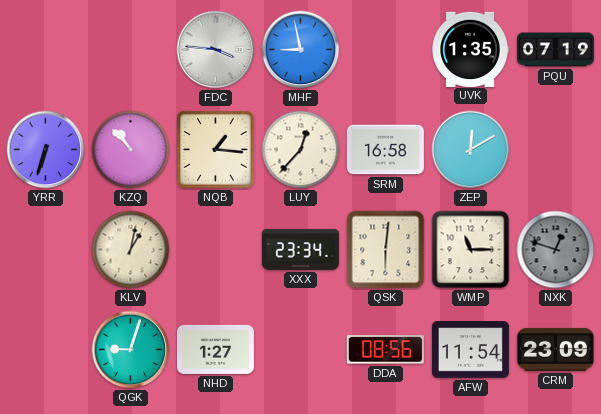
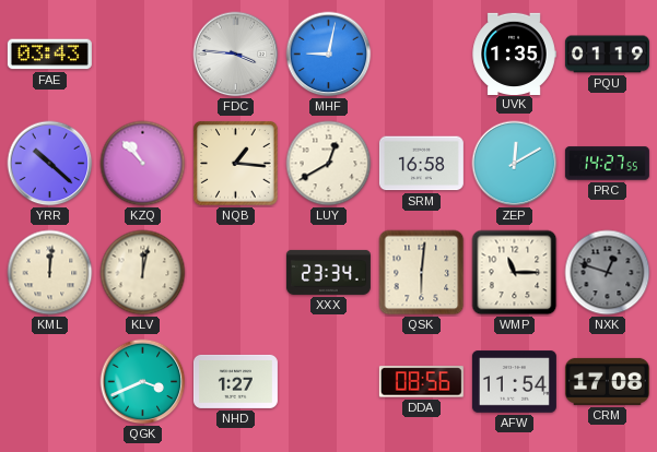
FAE: none -> 03:43
MHF: 8:58 -> 9:02
PQU: 07:19 -> 01:19
YRR: 6:33 -> 10:22
LUY: 12:37 -> 12:40
PRC: none -> 14:27
KML: none -> 12:01
KLV: 1:02 -> 12:02
QGK: 9:03 -> 3:41
CRM: 23:09 -> 17:08
